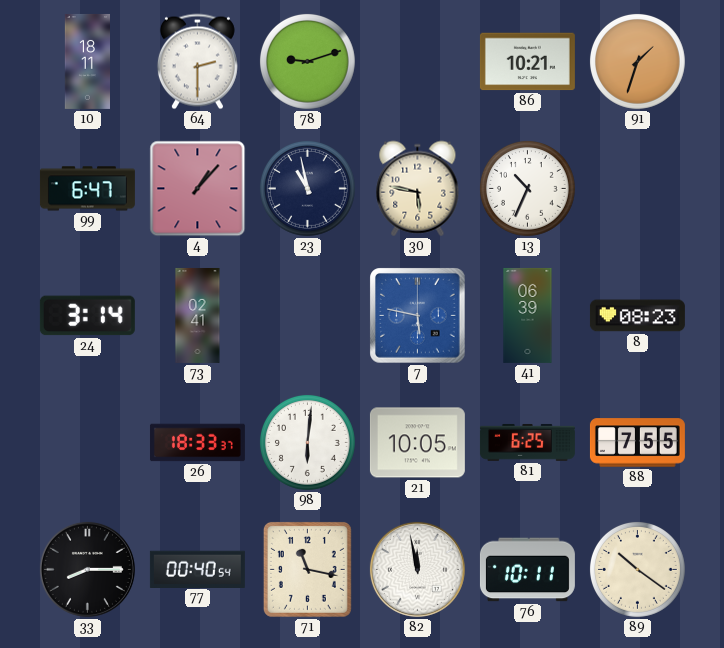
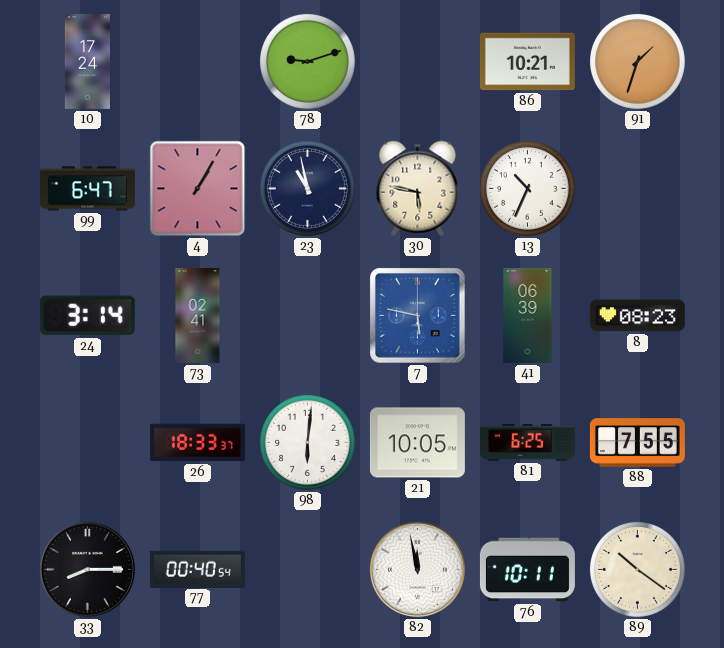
10: 18:11 -> 17:24
64: 2:30 -> none
4: 1:07 -> 1:05
71: 11:17 -> none
